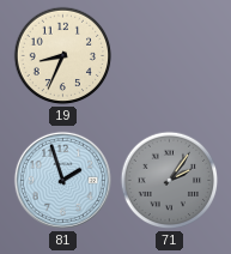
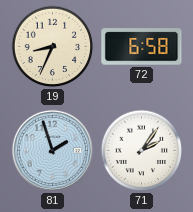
72: none -> 6:58
71 dial: grey -> white
